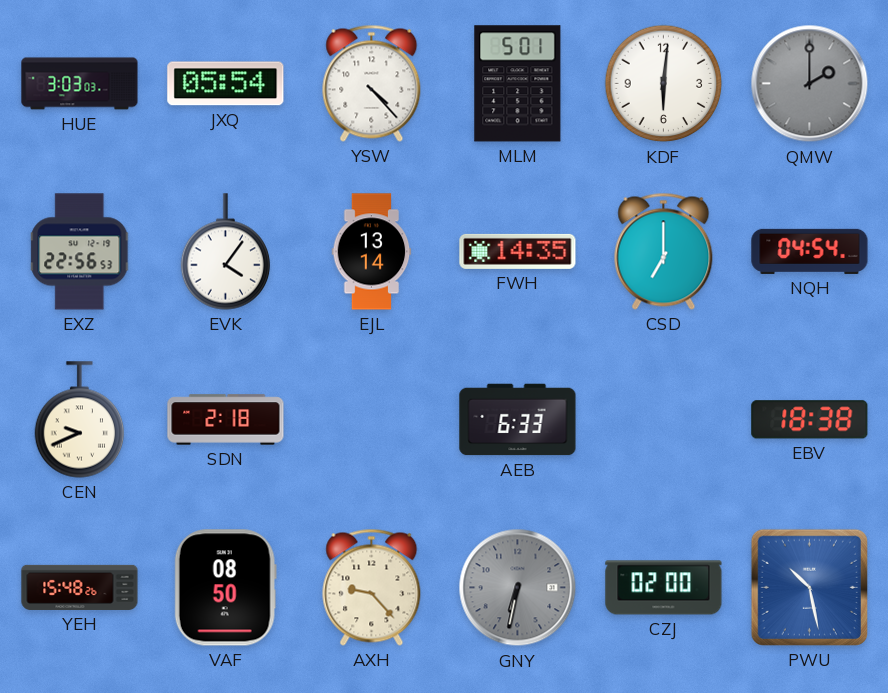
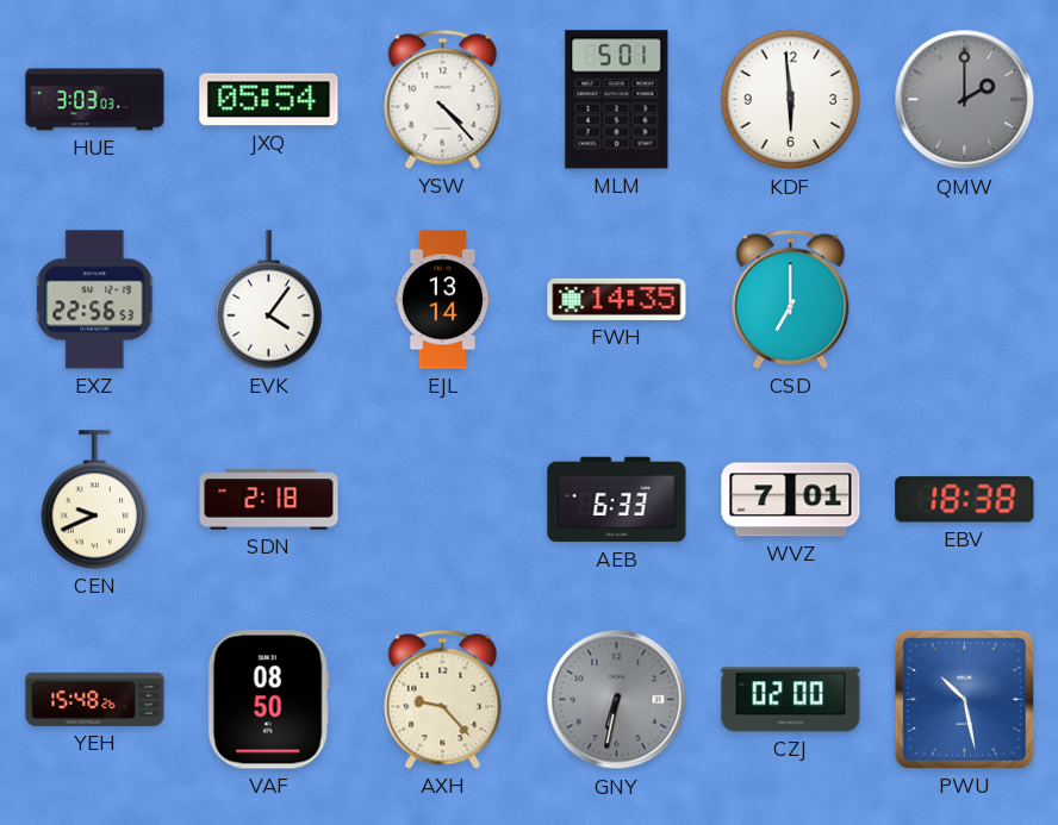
KDF: 6:01 -> 5:59
NQH: 04:54 -> none
WVZ: none -> 7:01
